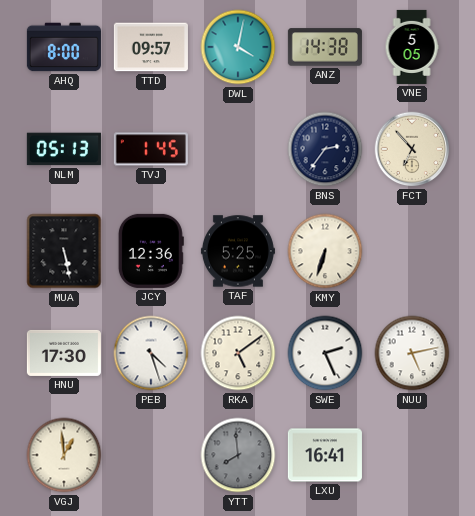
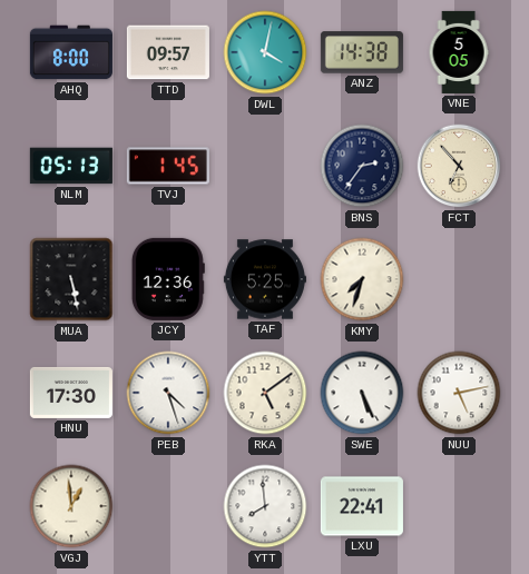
KMY: 6:33 -> 7:33
SWE: 2:26 -> 5:26
YTT dial: grey -> white
LXU: 16:41 -> 22:41
